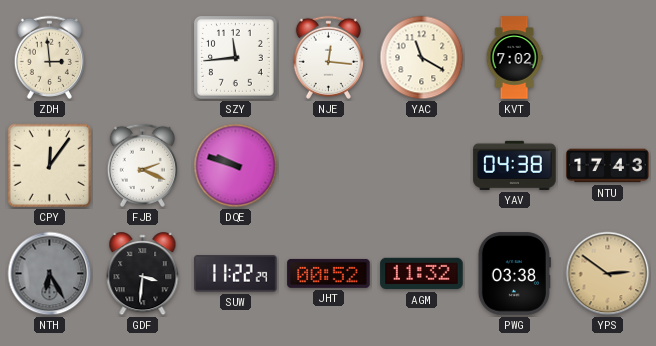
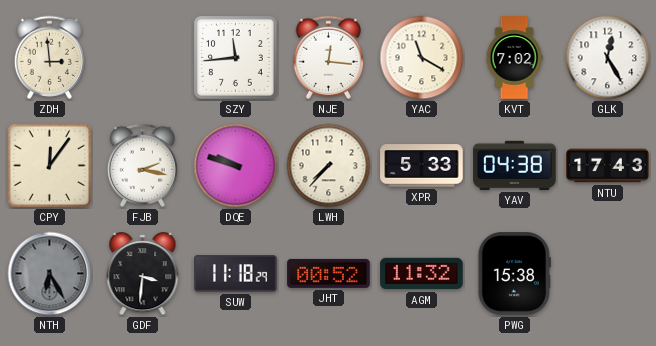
GLK: none -> 12:25
FJB: 2:19 -> 2:17
LWH: none -> 7:37
XPR: none -> 5:33
SUW: 11:22 -> 11:18
PWG: 03:38 -> 15:38
YPS: 2:51 -> none
